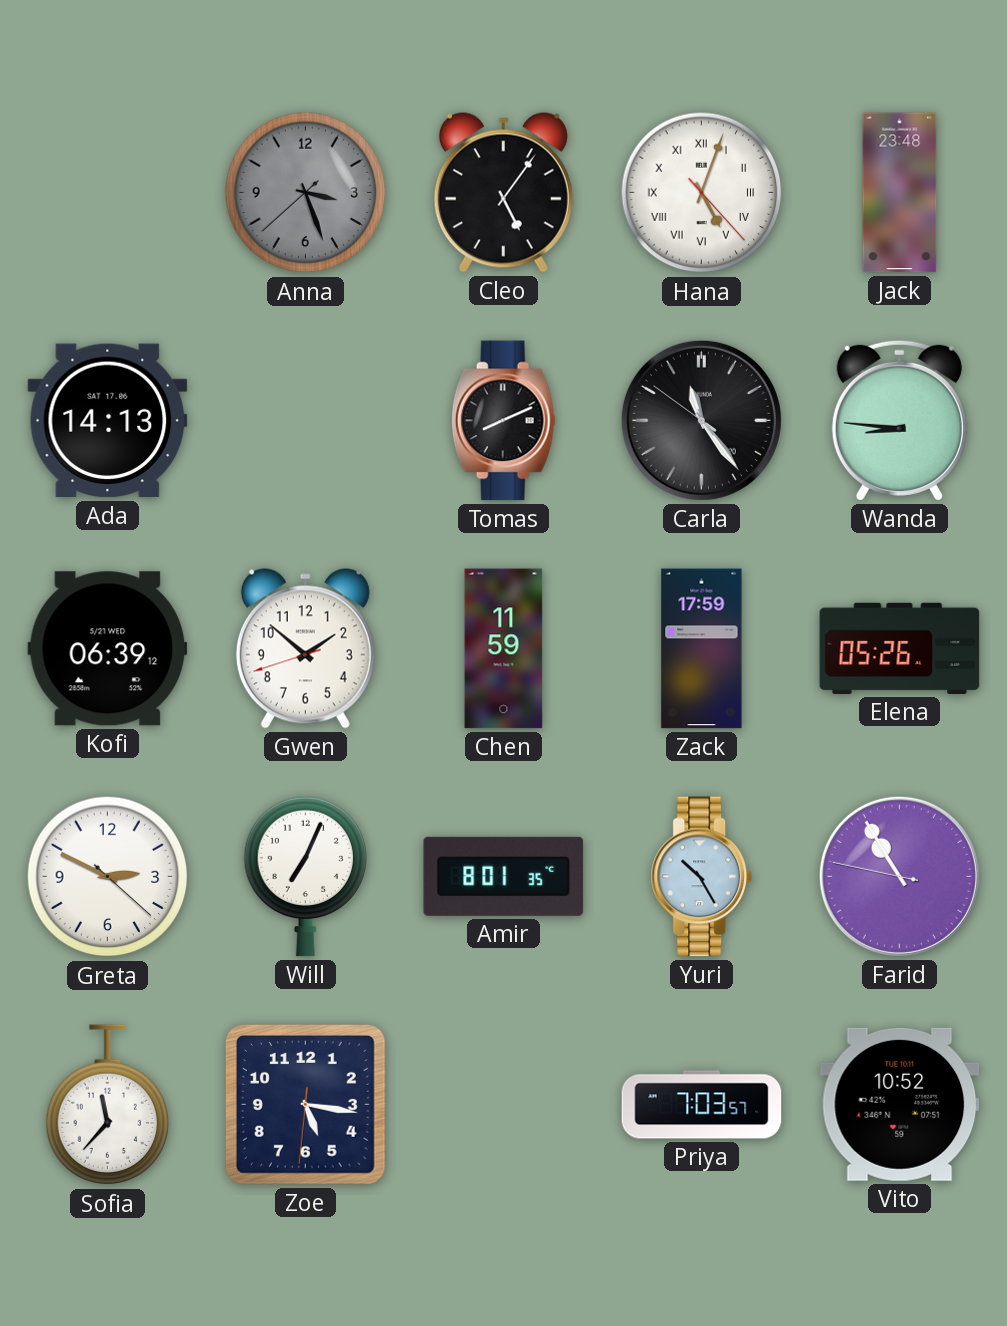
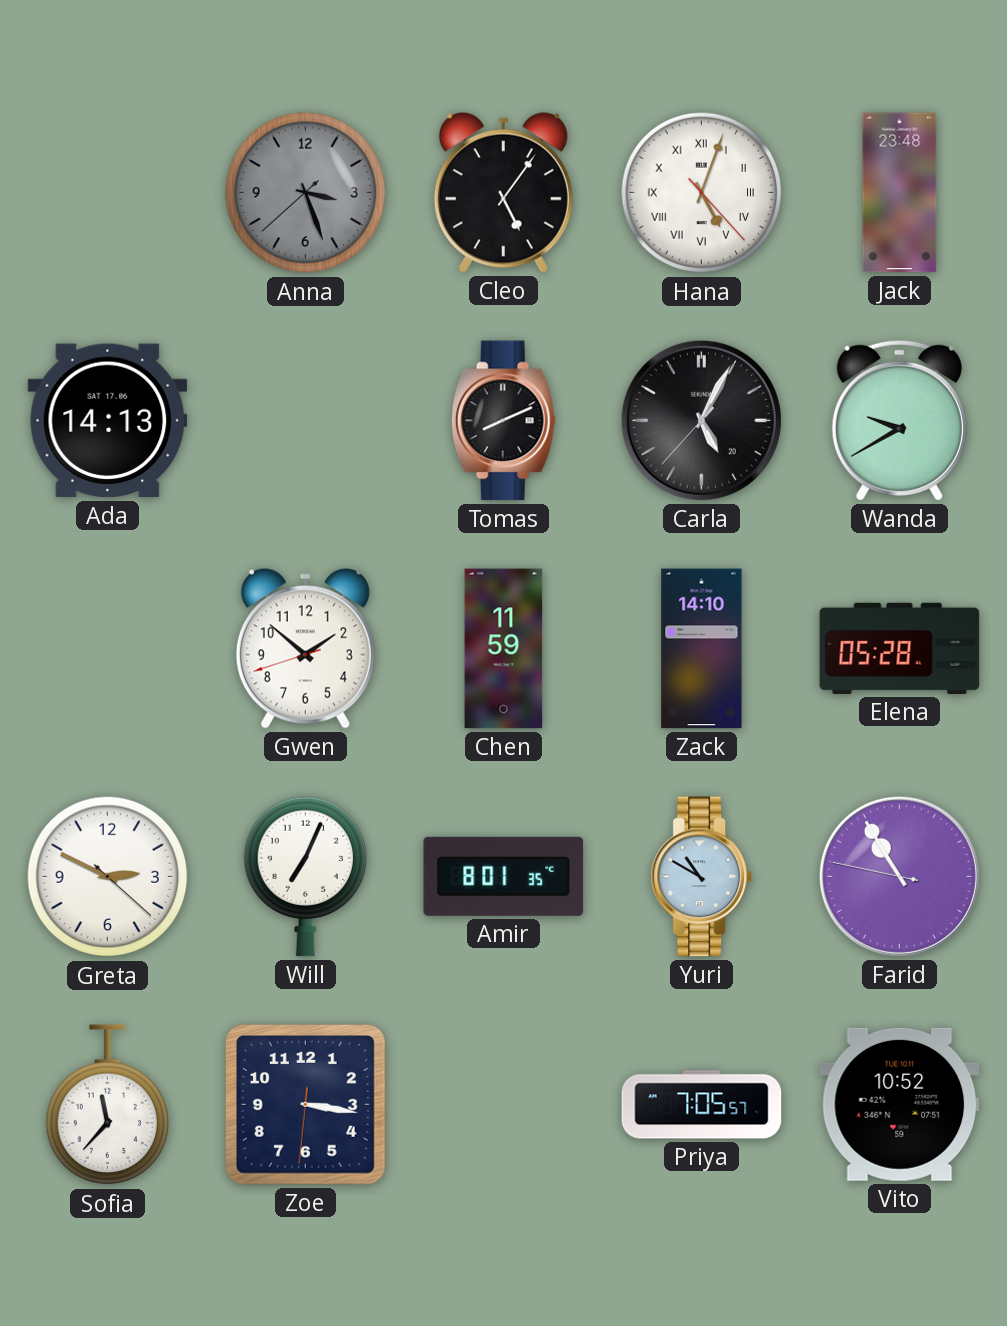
Carla: 11:23 -> 5:04
Wanda: 8:46 -> 9:40
Kofi: 06:39 -> none
Zack: 17:59 -> 14:10
Elena: 05:26 -> 05:28
Yuri: 10:25 -> 10:50
Zoe: 5:16 -> 3:16
Priya: 7:03 -> 7:05
